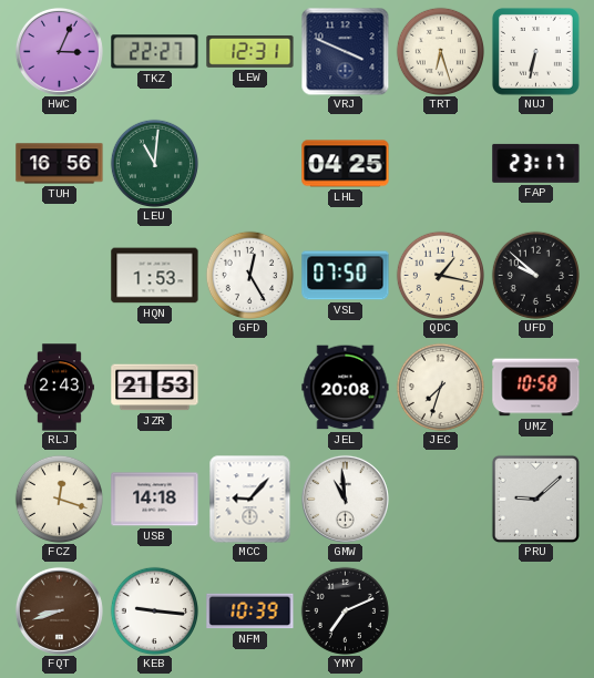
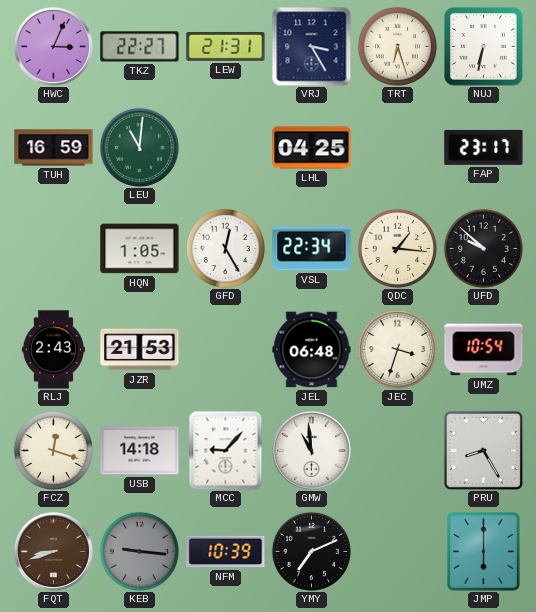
LEW: 12:31 -> 21:31
VRJ: 3:49 -> 3:25
TUH: 16:56 -> 16:59
HQN: 1:53 -> 1:05
VSL: 07:50 -> 22:34
QDC: 1:17 -> 1:16
JEL: 20:08 -> 06:48
JEC: 7:33 -> 3:33
UMZ: 10:58 -> 10:54
PRU: 9:08 -> 8:25
KEB dial: white -> grey
JMP: none -> 6:00
